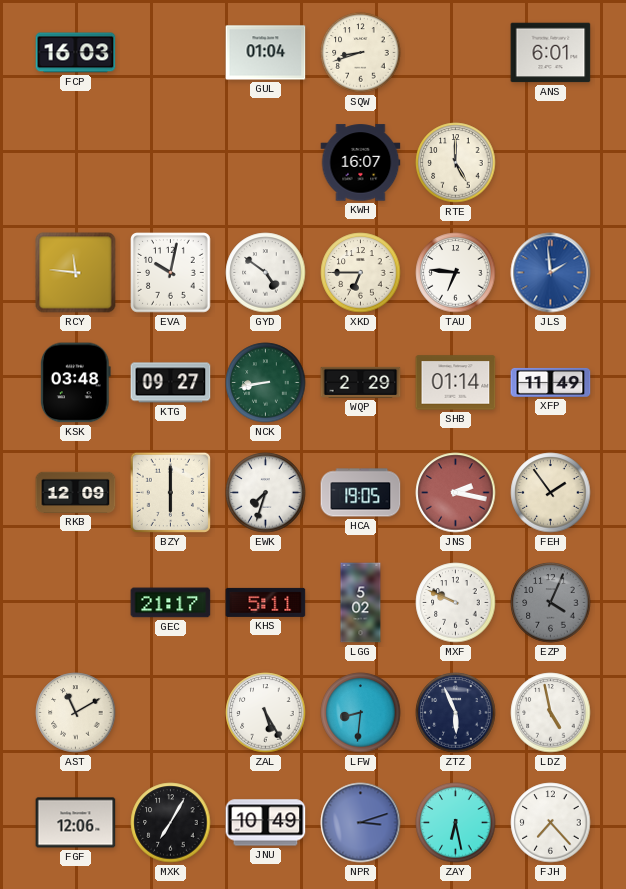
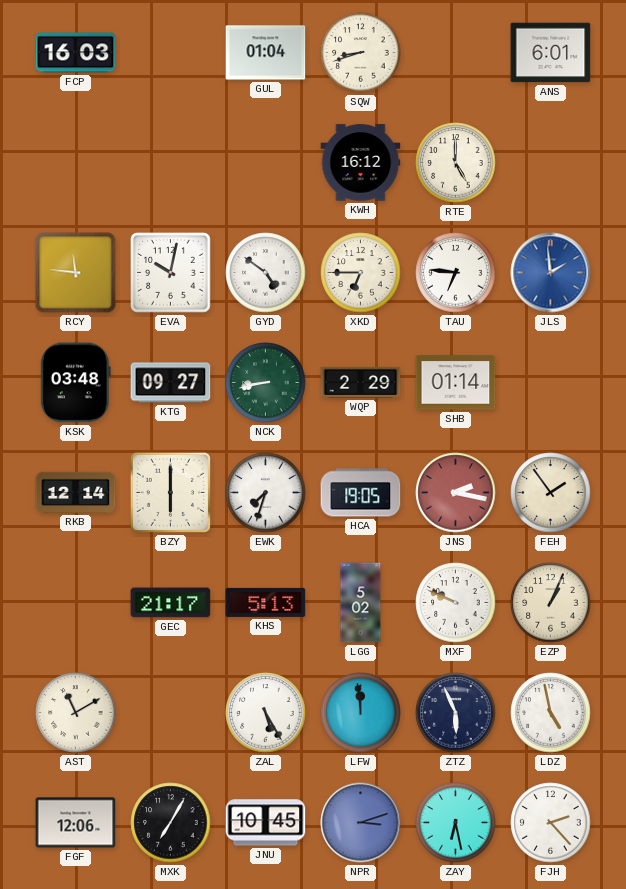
KWH: 16:07 -> 16:12
XFP: 11:49 -> none
RKB: 12:09 -> 12:14
KHS: 5:11 -> 5:13
EZP: 4:04 -> 1:04
EZP dial: grey -> cream
LFW: 8:31 -> 11:59
JNU: 10:49 -> 10:45
FJH: 7:23 -> 2:23
